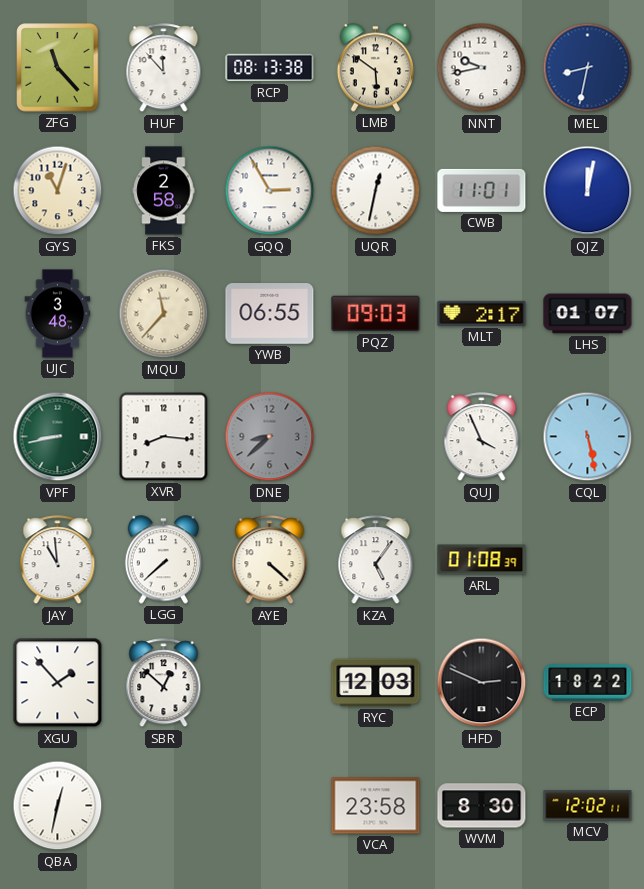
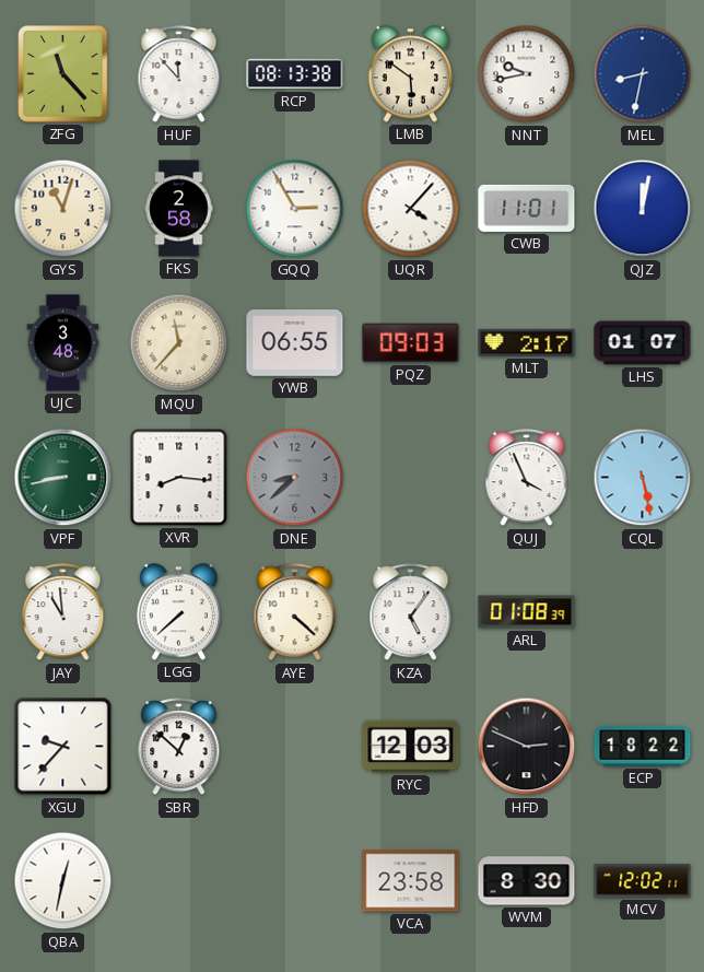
UQR: 12:32 -> 4:07
XGU: 1:53 -> 9:37
